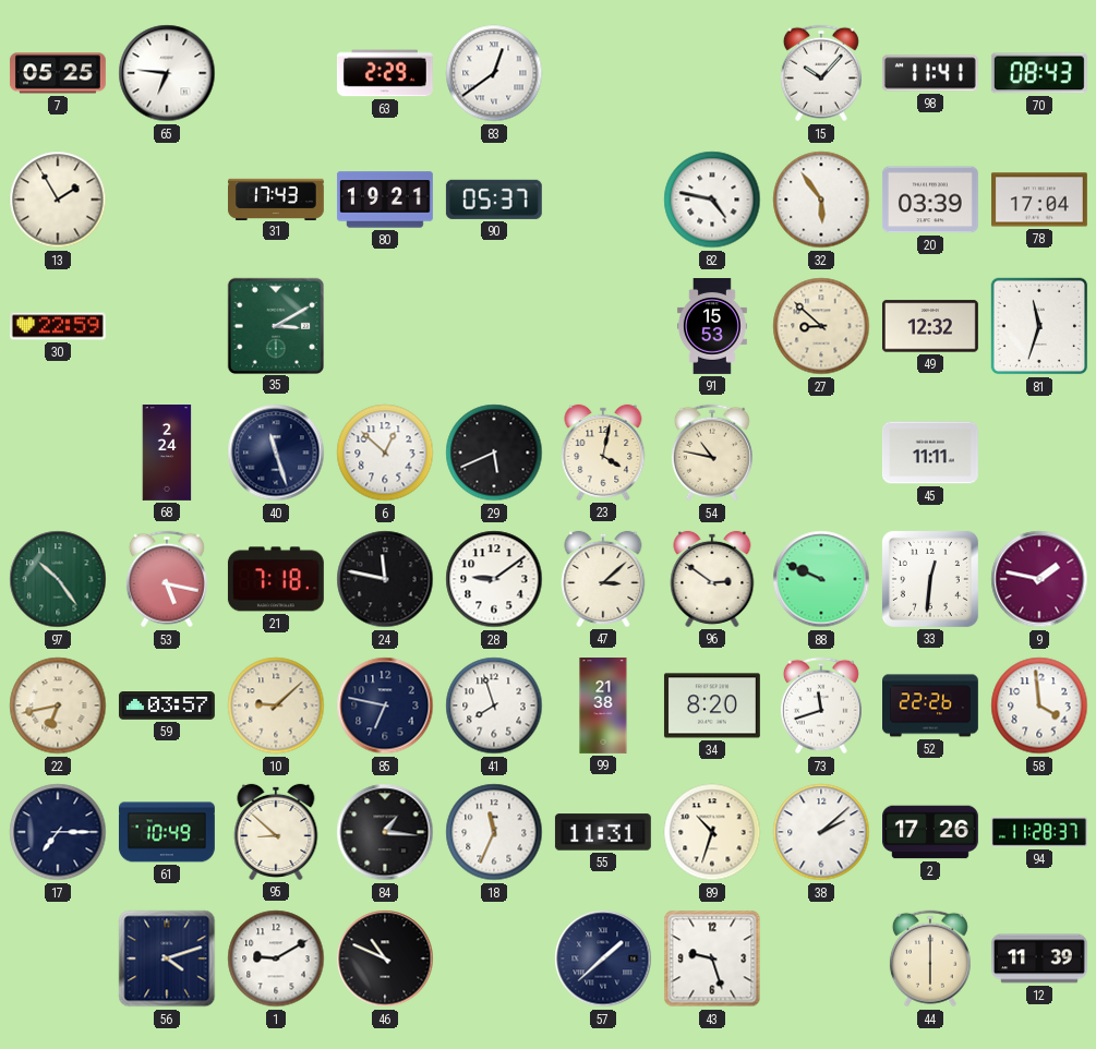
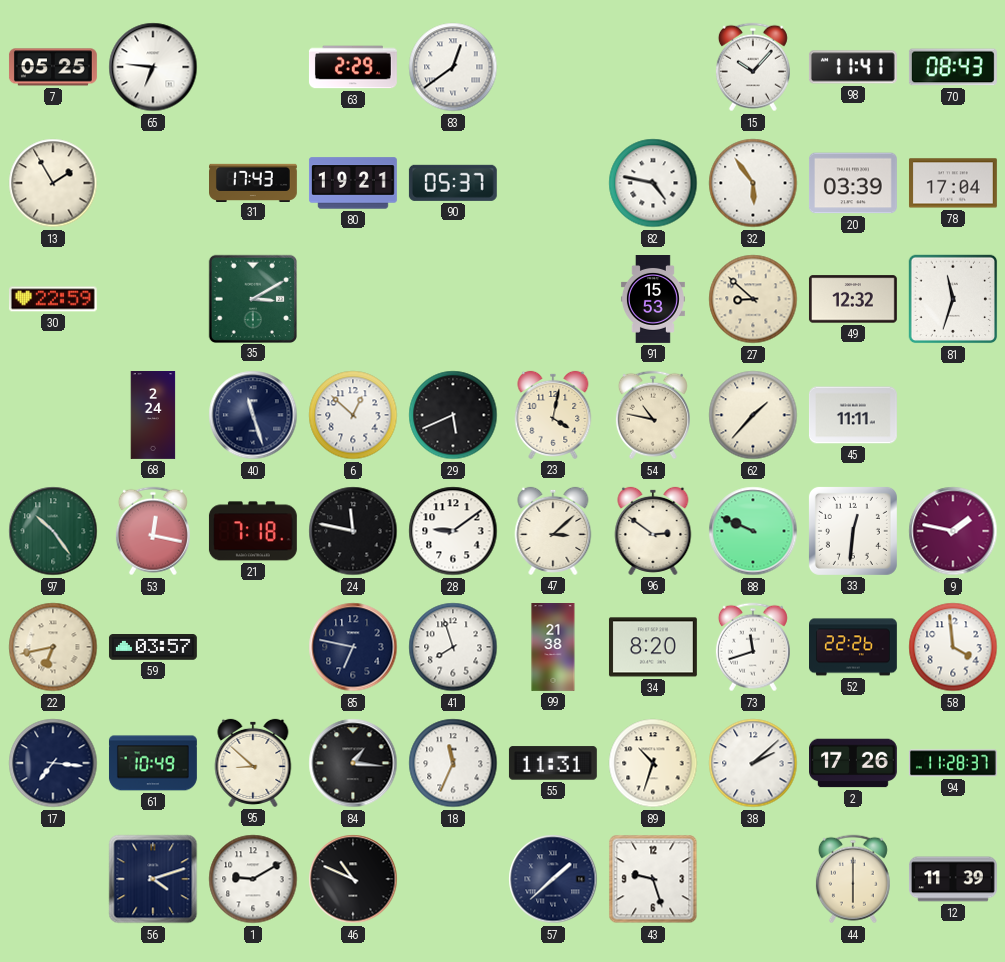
62: none -> 1:37
53: 5:17 -> 12:17
10: 9:08 -> none
17: 7:15 -> 7:16
